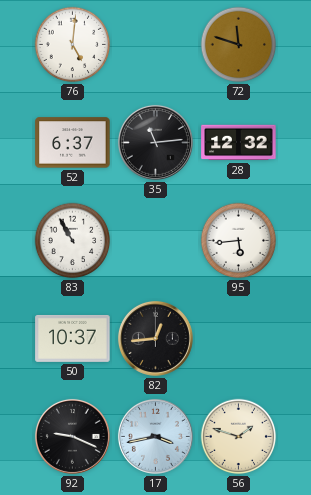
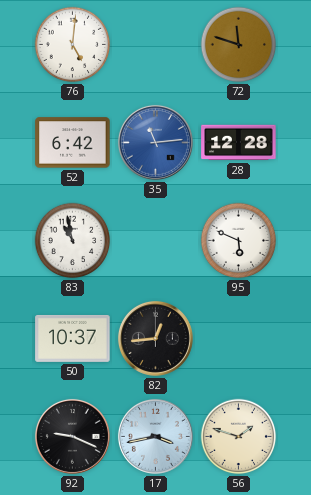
52: 6:37 -> 6:42
35 dial: black -> blue
28: 12:32 -> 12:28
83: 10:55 -> 10:58
95: 5:44 -> 5:49
